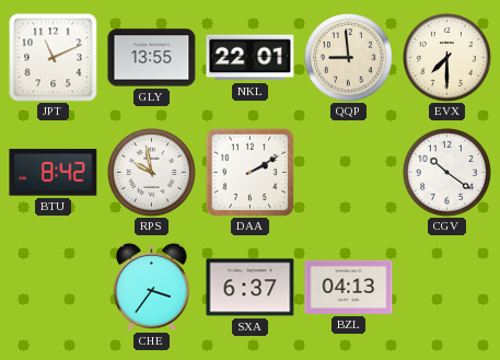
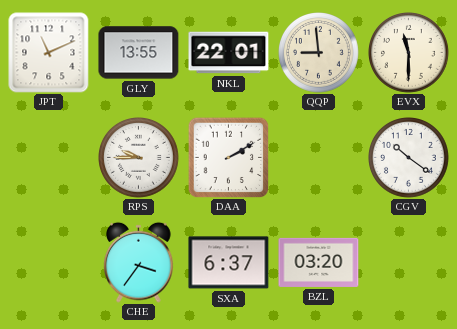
EVX: 7:30 -> 11:30
BTU: 8:42 -> none
RPS: 9:58 -> 9:45
BZL: 04:13 -> 03:20
